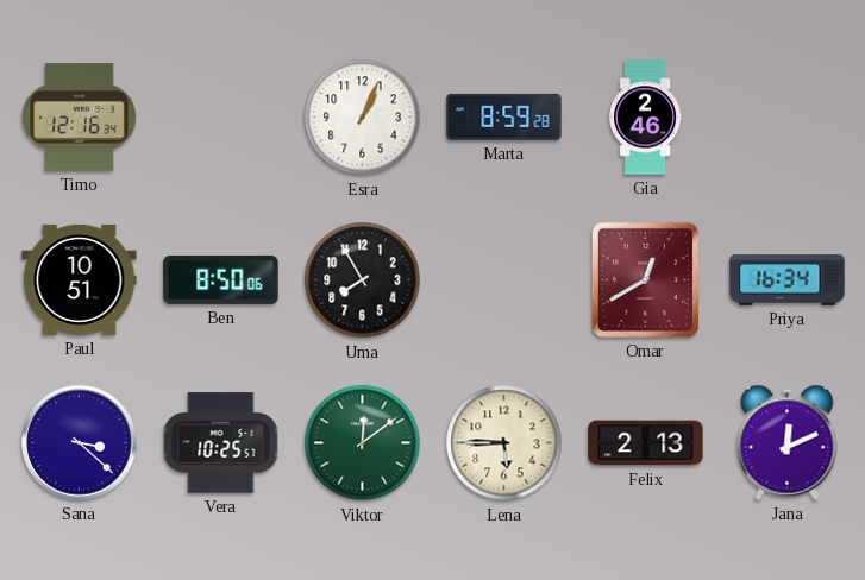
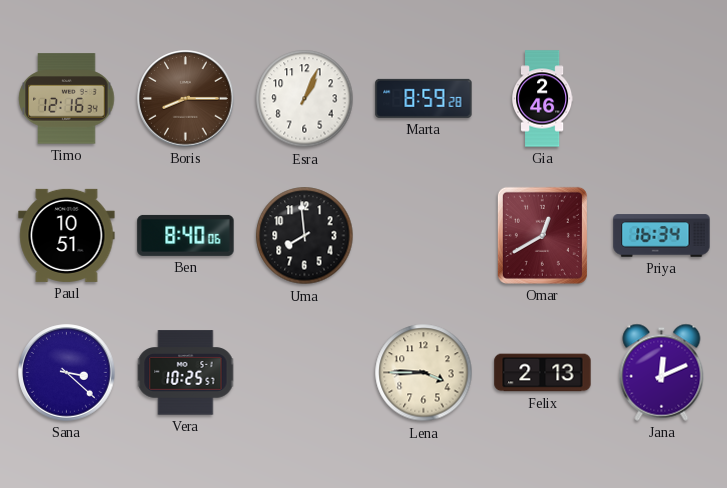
Boris: none -> 8:15
Ben: 8:50 -> 8:40
Uma: 7:55 -> 7:59
Viktor: 12:09 -> none
Lena: 5:45 -> 3:45
